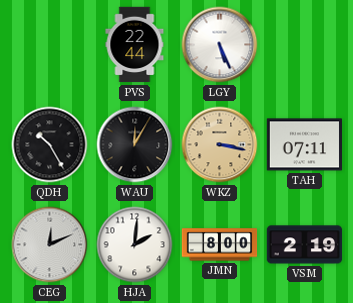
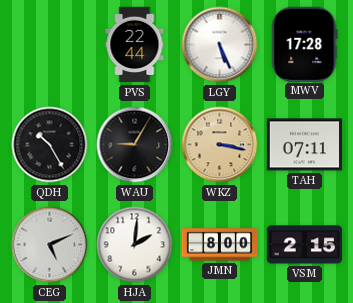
MWV: none -> 17:28
WAU: 12:05 -> 9:05
CEG: 12:11 -> 5:11
VSM: 2:19 -> 2:15
